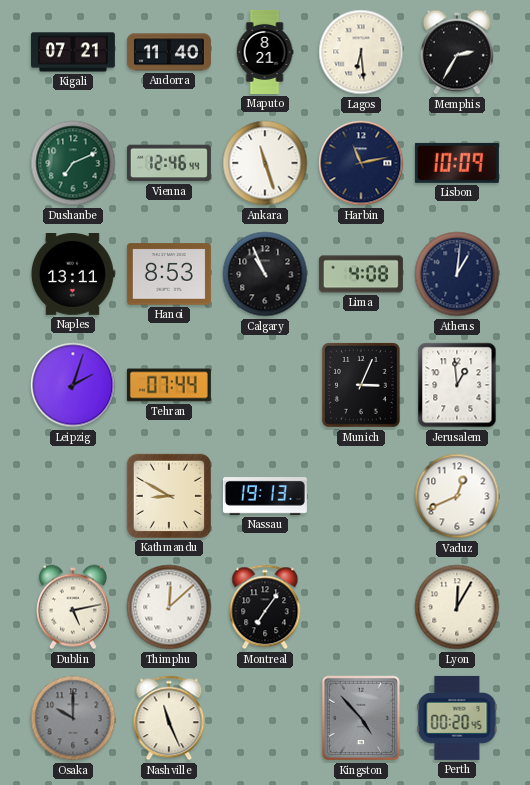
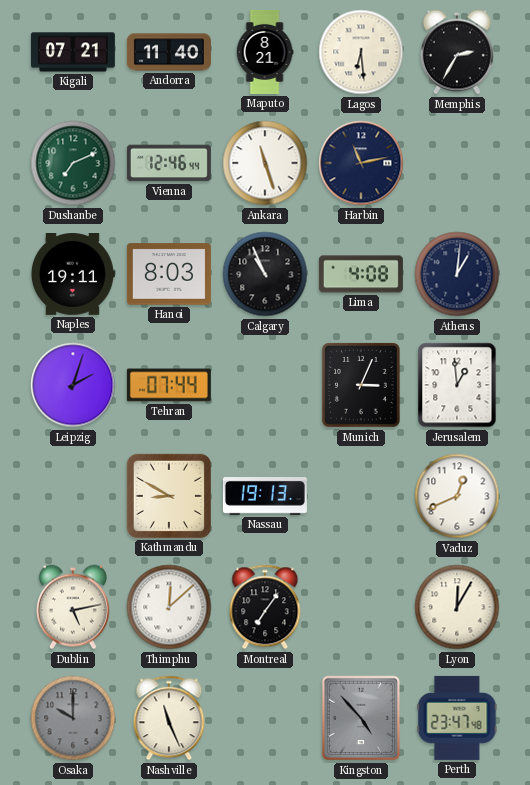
Lisbon: 10:09 -> none
Naples: 13:11 -> 19:11
Hanoi: 8:53 -> 8:03
Perth: 00:20 -> 23:47
